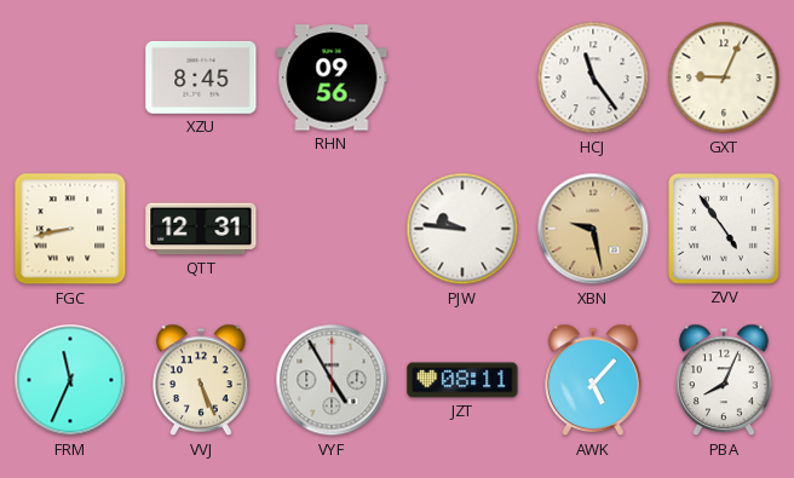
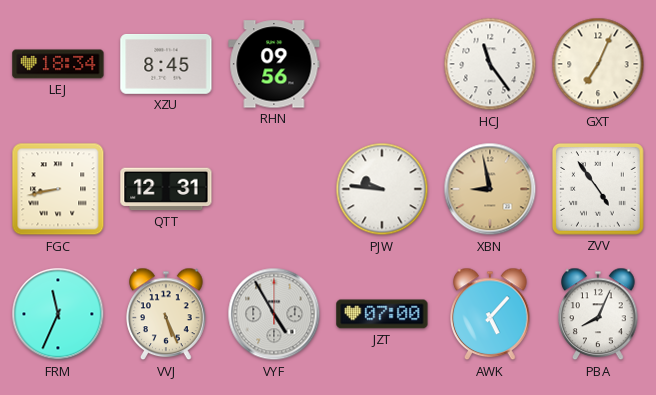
LEJ: none -> 18:34
GXT: 9:04 -> 7:04
XBN: 9:28 -> 8:58
JZT: 08:11 -> 07:00
